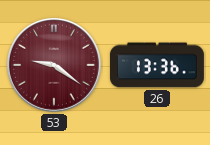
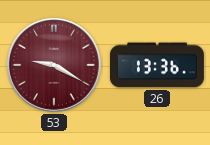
53: 9:21 -> 9:20
